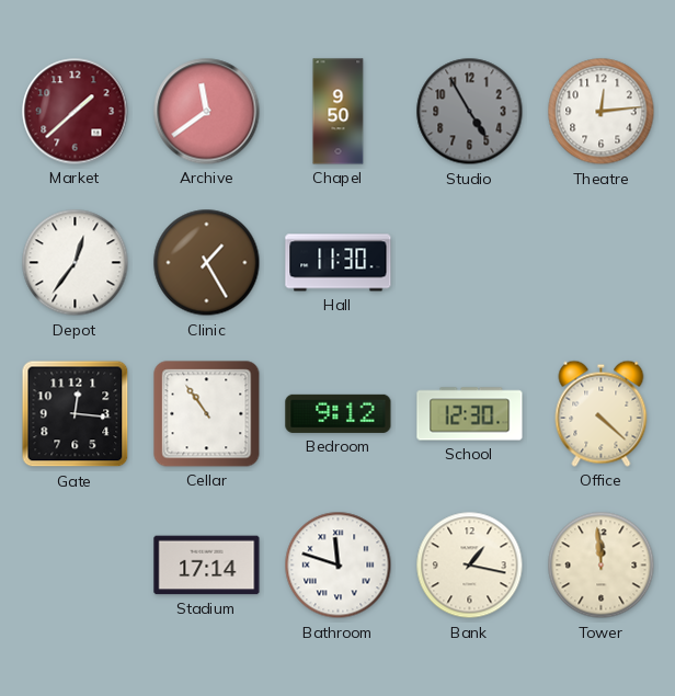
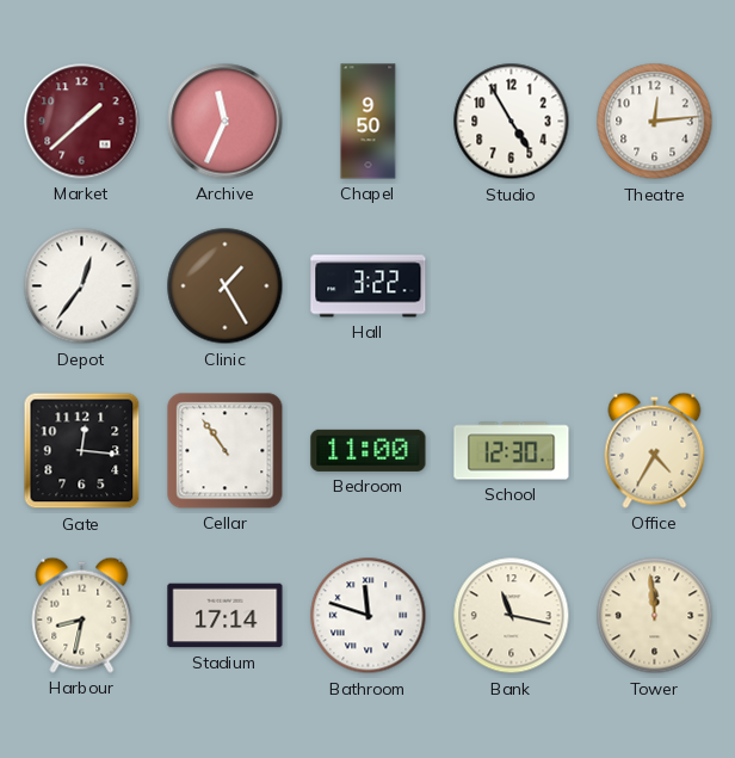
Archive: 11:39 -> 11:34
Studio dial: grey -> white
Hall: 11:30 -> 3:22
Bedroom: 9:12 -> 11:00
Office: 4:22 -> 4:35
Harbour: none -> 8:32
Bank: 1:17 -> 11:17
